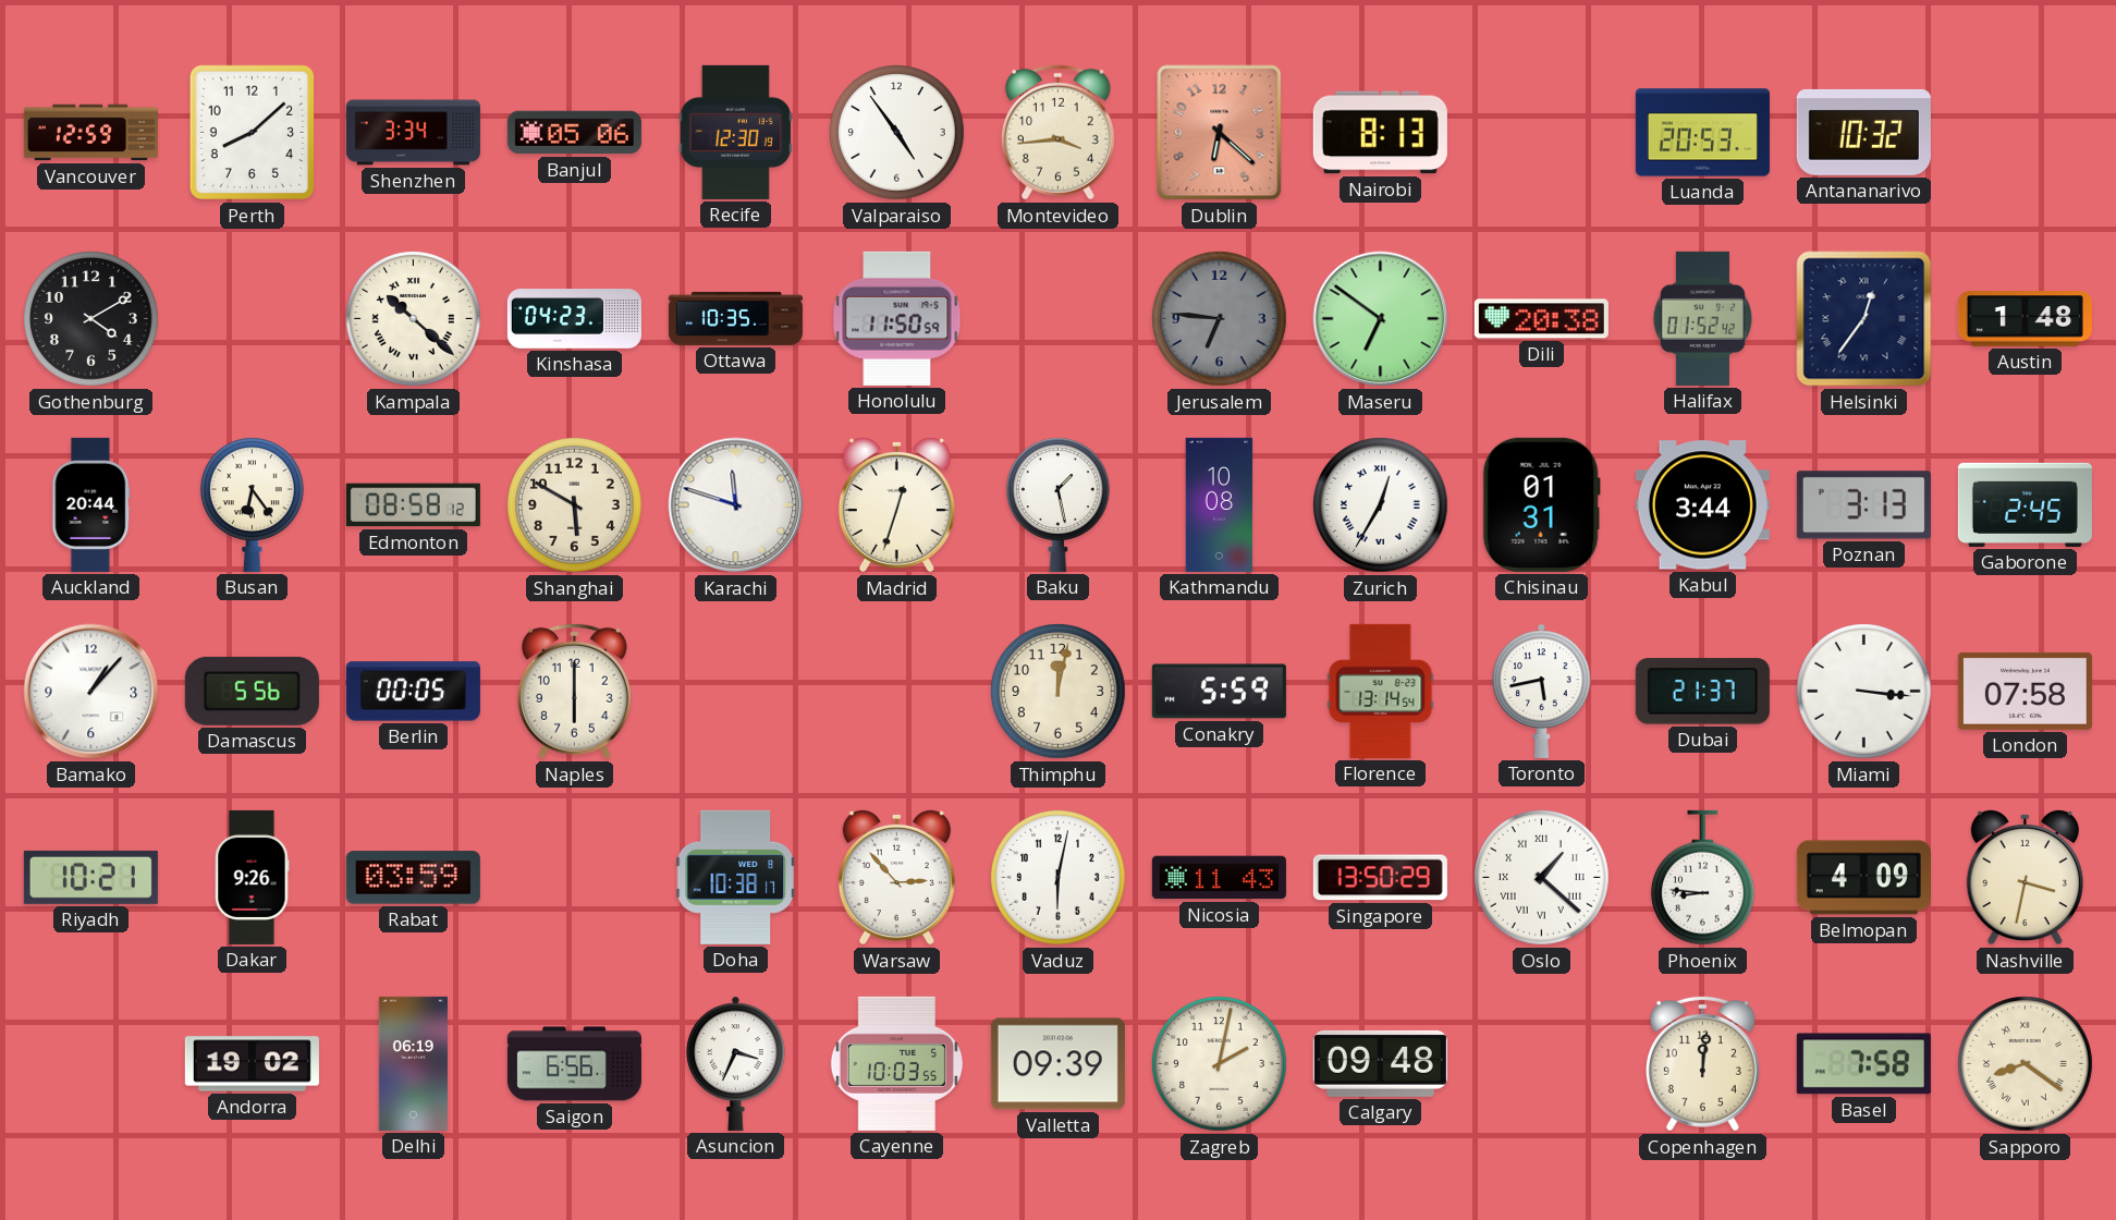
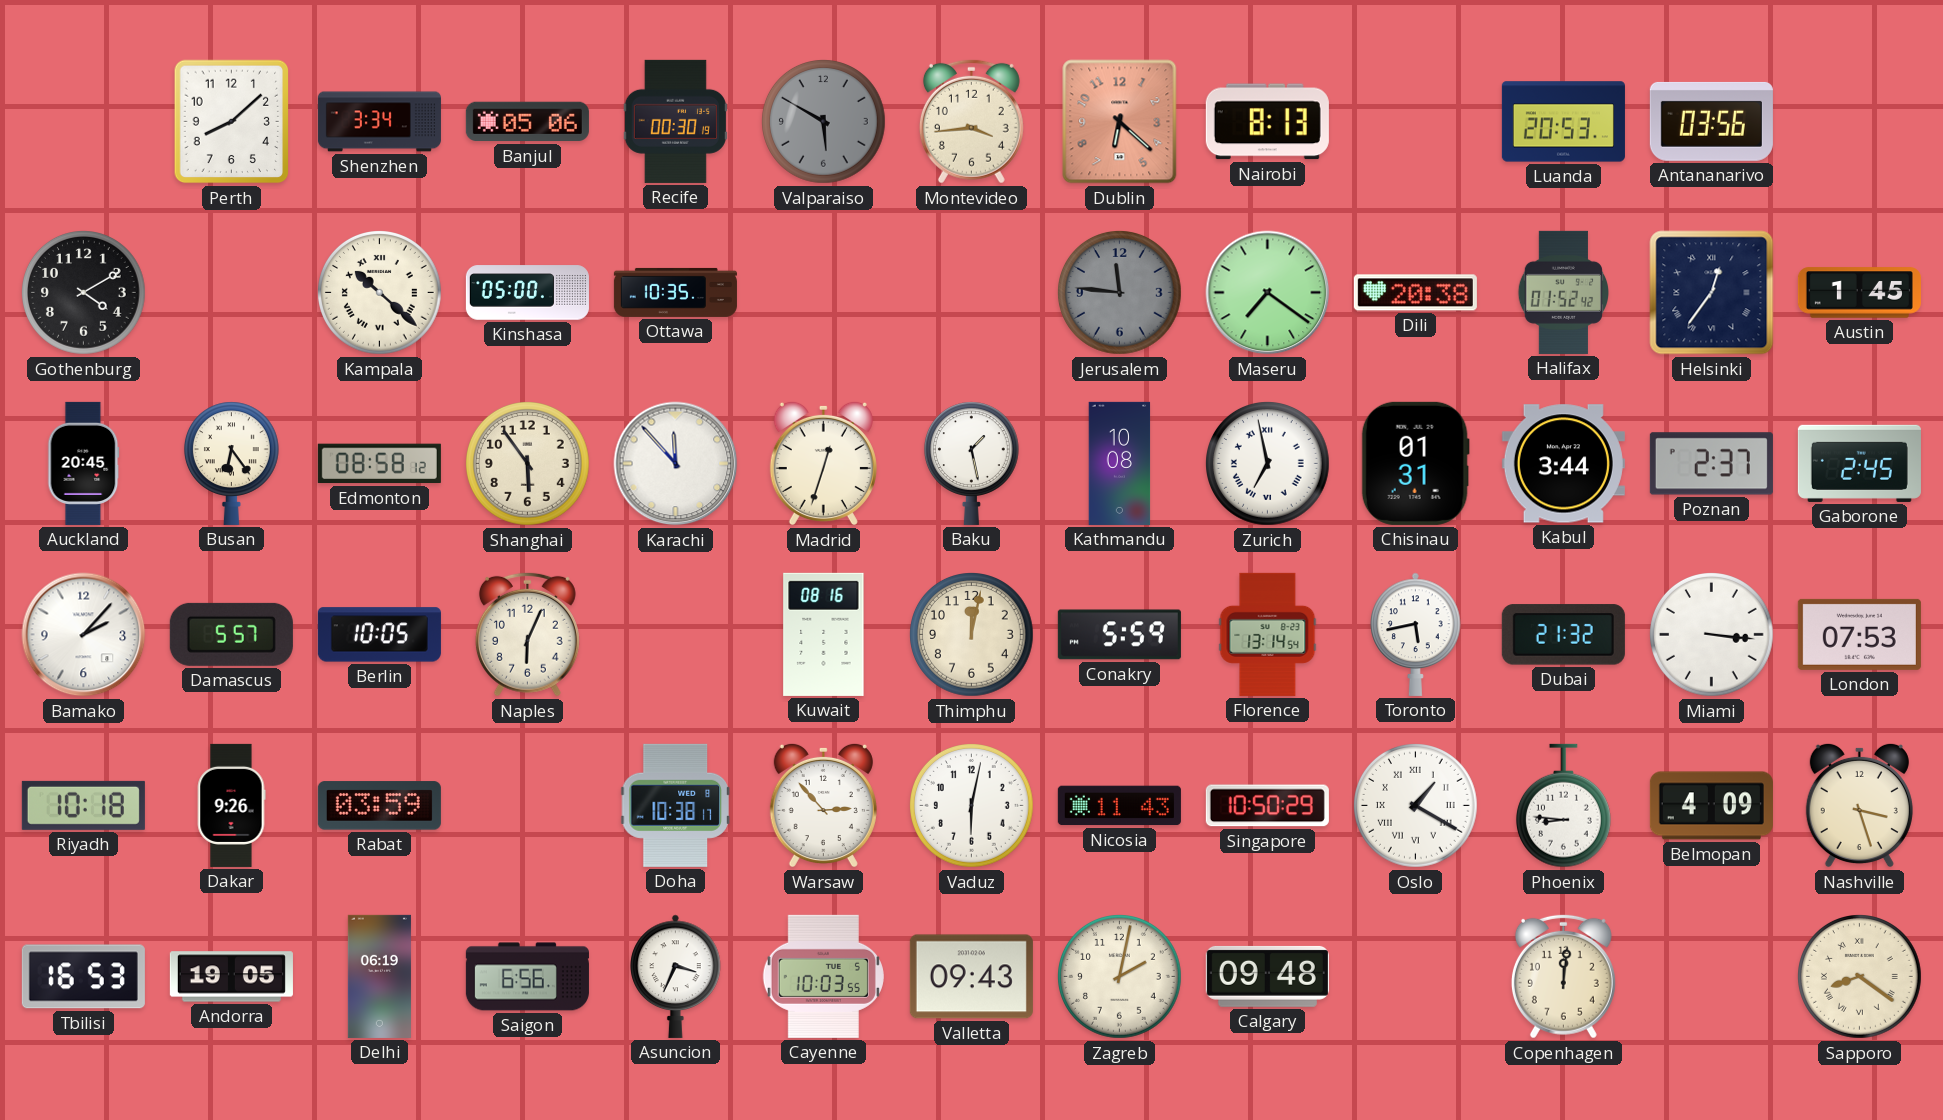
Vancouver: 12:59 -> none
Recife: 12:30 -> 00:30
Valparaiso: 4:54 -> 5:50
Valparaiso dial: white -> grey
Antananarivo: 10:32 -> 03:56
Kinshasa: 04:23 -> 05:00
Honolulu: 11:50 -> none
Jerusalem: 6:46 -> 11:46
Maseru: 6:51 -> 7:21
Austin: 1:48 -> 1:45
Auckland: 20:44 -> 20:45
Shanghai: 5:50 -> 5:54
Karachi: 11:48 -> 11:53
Zurich: 12:35 -> 6:58
Poznan: 3:13 -> 2:37
Bamako: 1:07 -> 2:07
Damascus: 5:56 -> 5:57
Berlin: 00:05 -> 10:05
Naples: 6:00 -> 6:04
Kuwait: none -> 08:16
Dubai: 21:37 -> 21:32
London: 07:58 -> 07:53
Riyadh: 10:21 -> 10:18
Singapore: 13:50 -> 10:50
Oslo: 1:22 -> 1:20
Nashville: 3:32 -> 3:27
Tbilisi: none -> 16:53
Andorra: 19:02 -> 19:05
Valletta: 09:39 -> 09:43
Basel: 7:58 -> none
